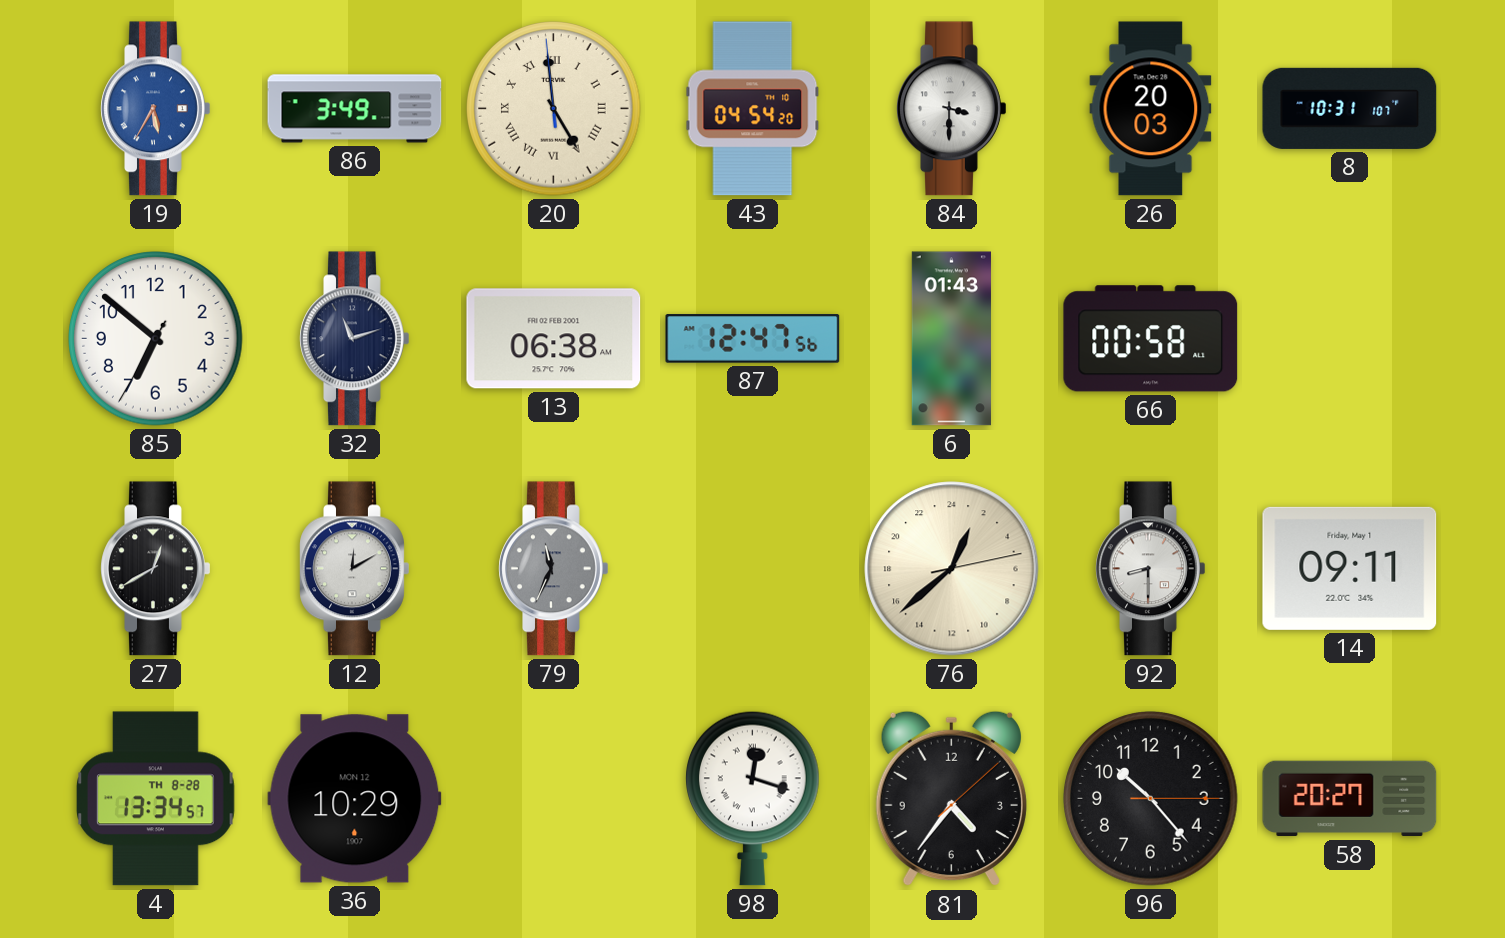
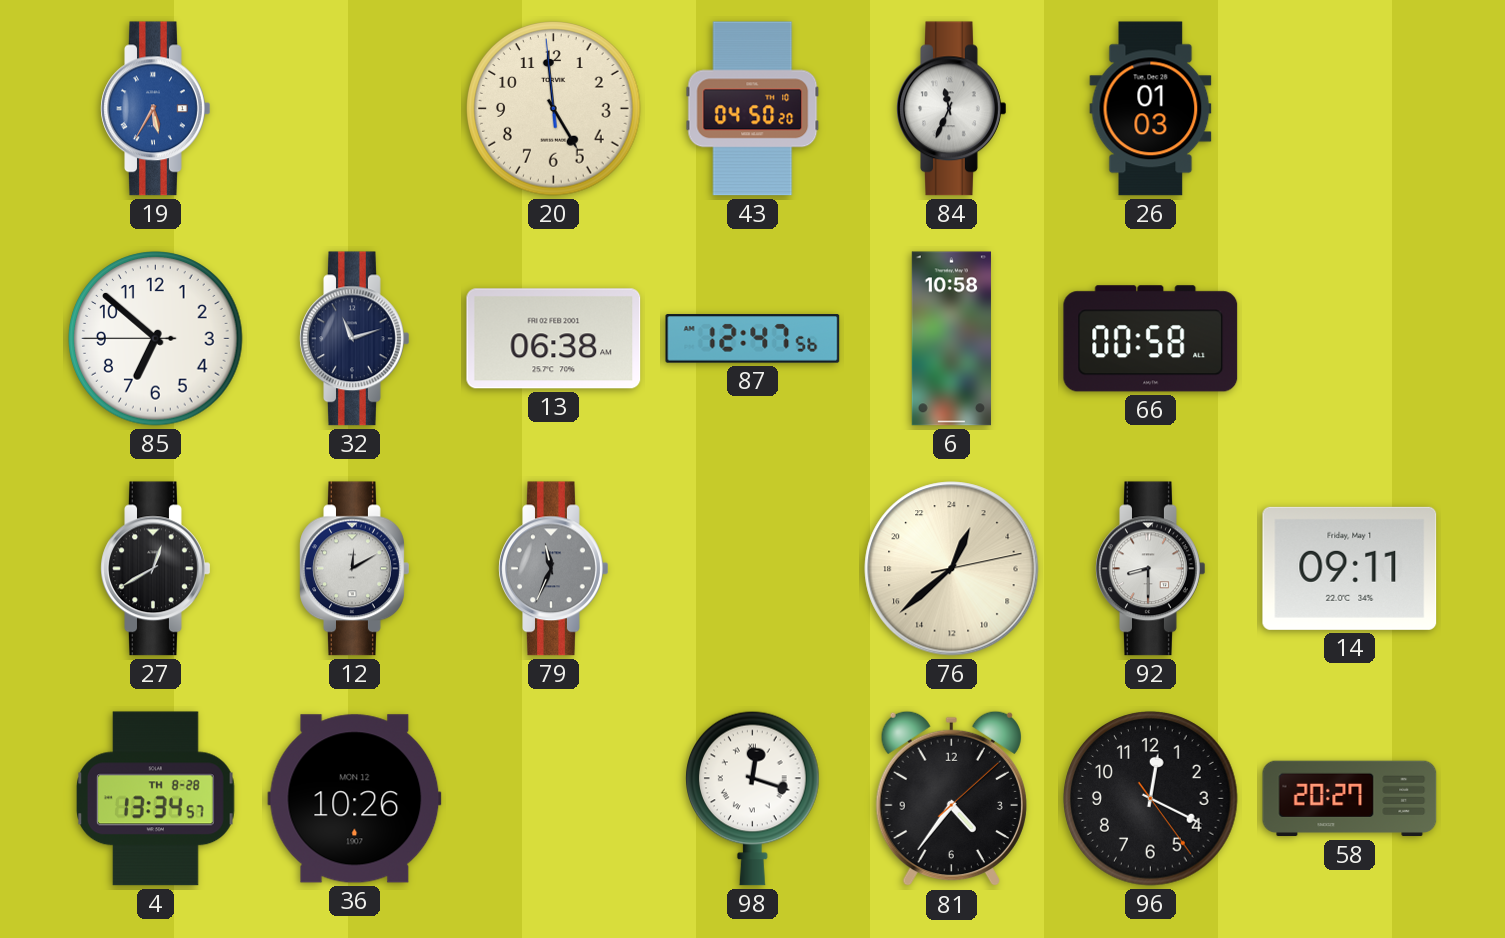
86: 3:49 -> none
20 numerals: Roman -> Arabic
43: 04:54 -> 04:50
84: 3:30 -> 11:34
26: 20:03 -> 01:03
8: 10:31 -> none
85: 6:51:35 -> 6:51:45
6: 01:43 -> 10:58
36: 10:29 -> 10:26
96: 10:23 -> 12:19
